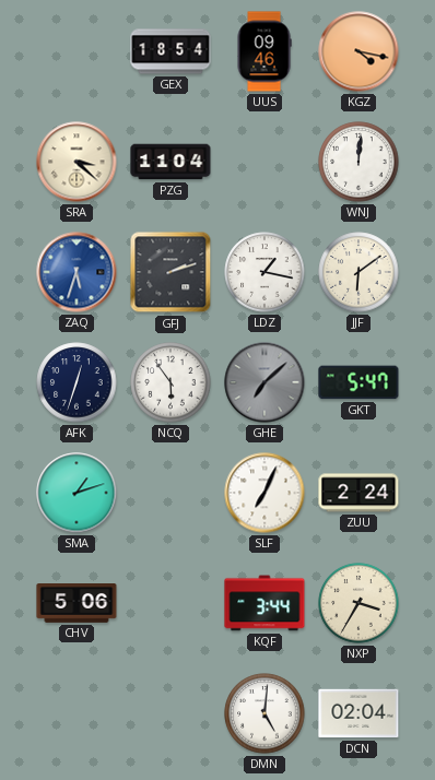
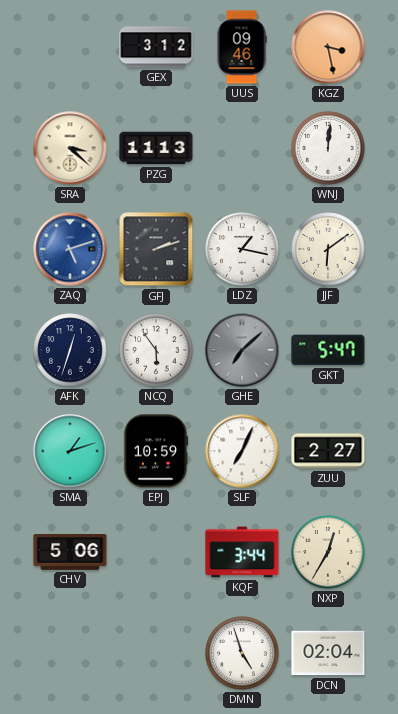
GEX: 18:54 -> 3:12
KGZ: 4:17 -> 3:28
PZG: 11:04 -> 11:13
ZAQ: 5:33 -> 5:12
EPJ: none -> 10:59
ZUU: 2:24 -> 2:27
NXP: 3:35 -> 12:35
DMN: 5:01 -> 4:57
